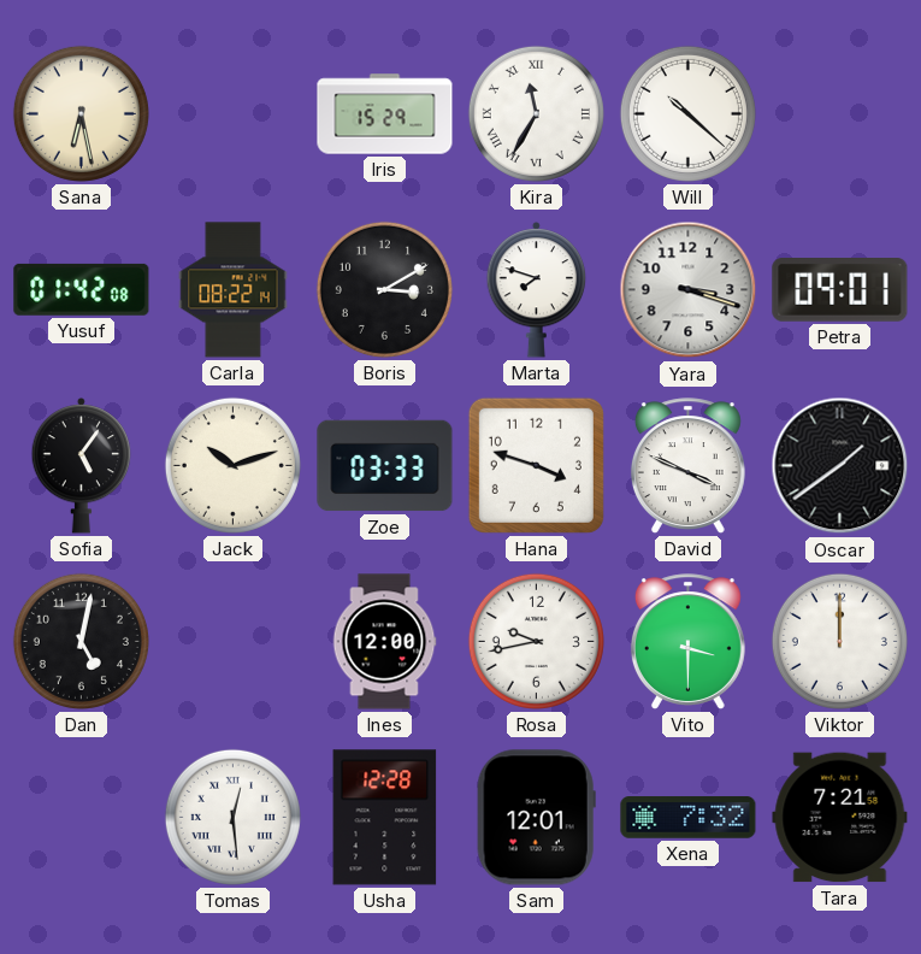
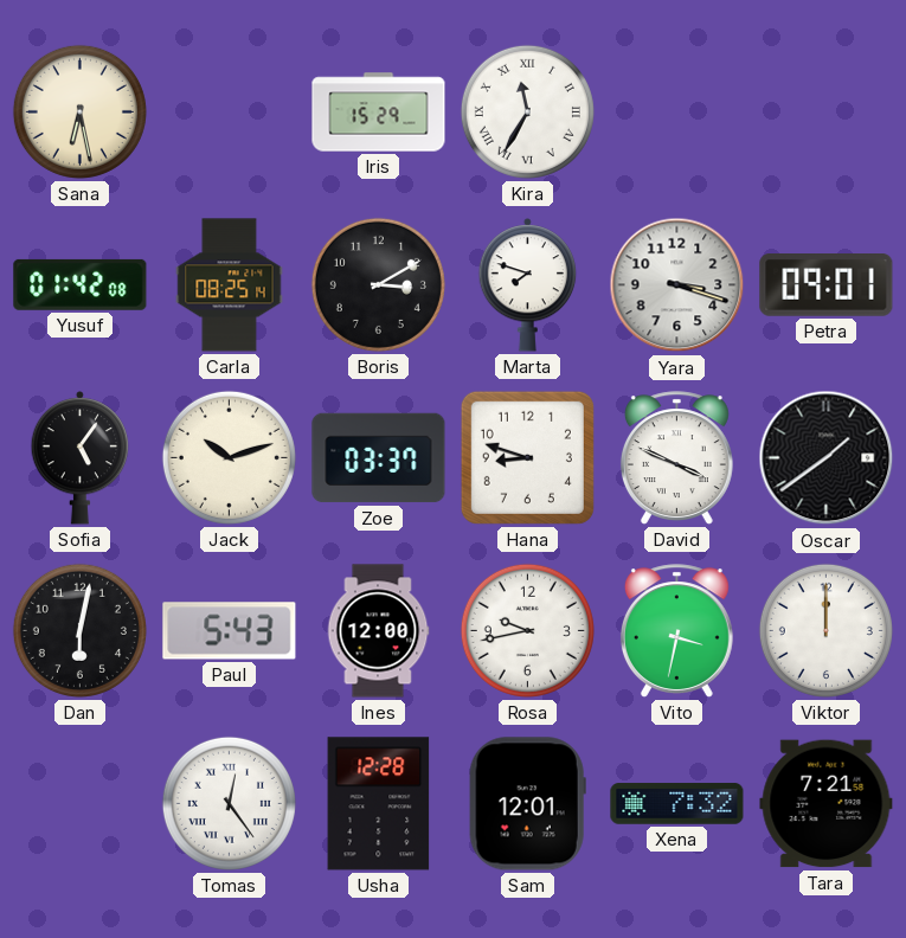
Will: 10:22 -> none
Carla: 08:22 -> 08:25
Zoe: 03:33 -> 03:37
Hana: 3:48 -> 8:48
Dan: 5:02 -> 6:02
Paul: none -> 5:43
Vito: 3:30 -> 3:32
Tomas: 12:29 -> 12:24
